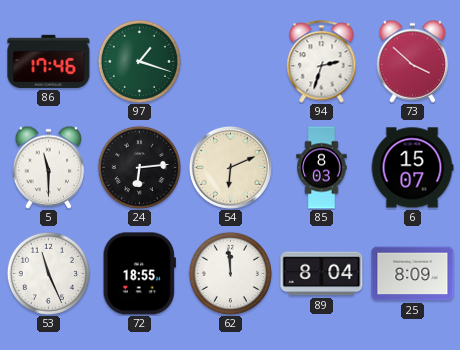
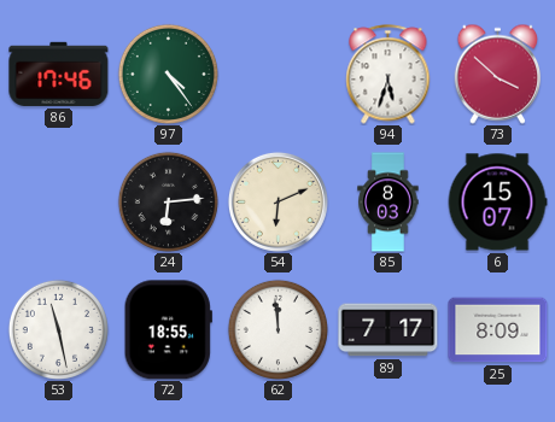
97: 1:18 -> 4:24
94: 2:33 -> 5:33
5: 11:30 -> none
53: 11:26 -> 11:28
89: 8:04 -> 7:17
